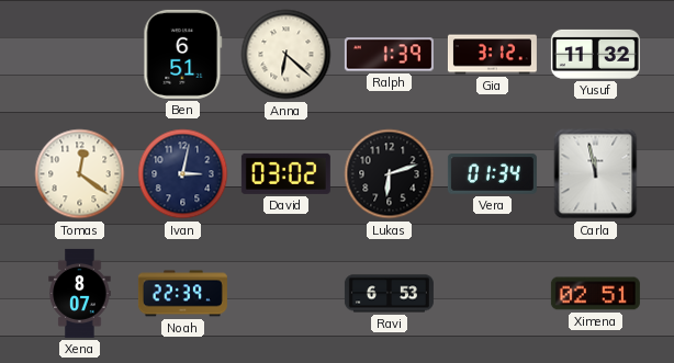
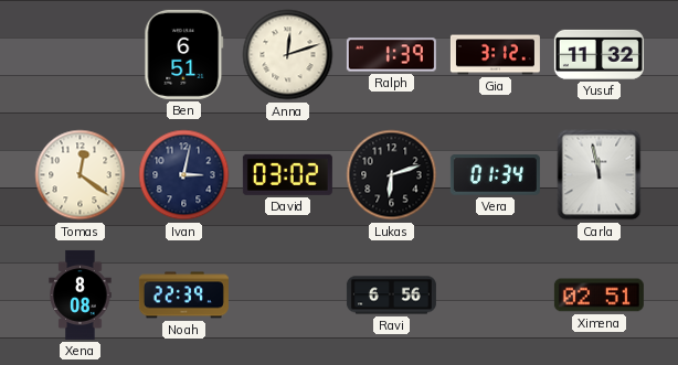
Anna: 6:22 -> 12:12
Xena: 8:07 -> 8:08
Ravi: 6:53 -> 6:56
